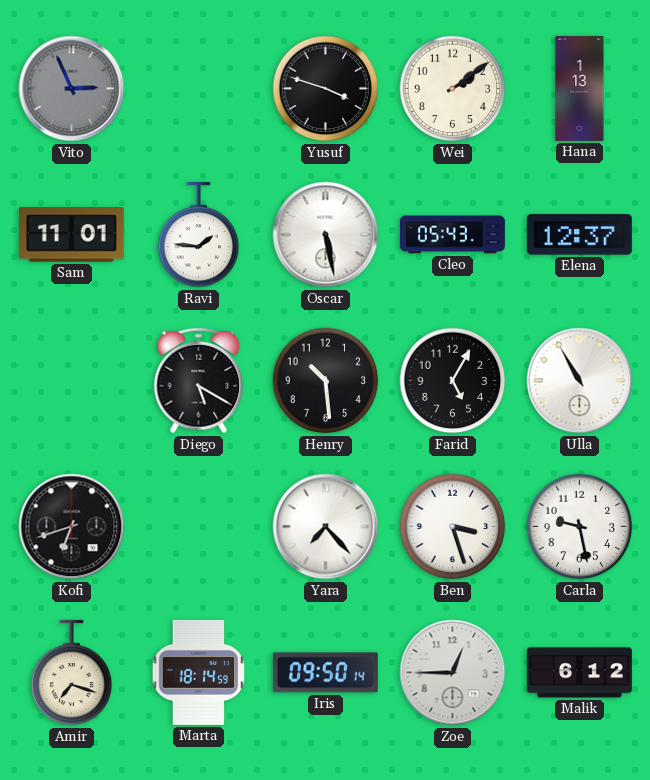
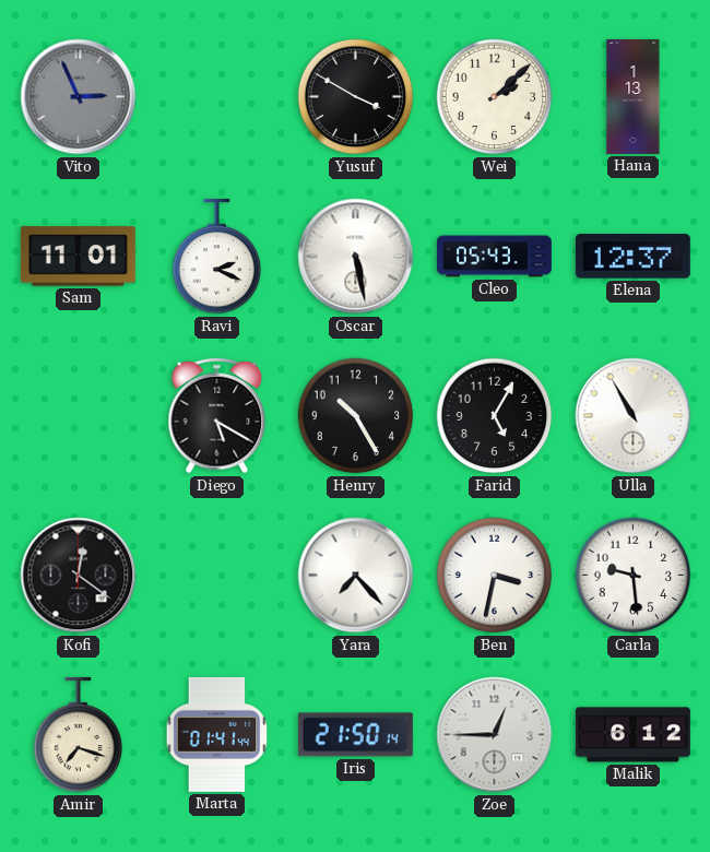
Yusuf: 3:48 -> 3:50
Wei: 2:09 -> 2:08
Ravi: 1:46 -> 2:19
Henry: 10:29 -> 10:25
Kofi: 6:42 -> 12:21
Ben: 3:27 -> 3:32
Carla: 9:28 -> 9:29
Marta: 18:14 -> 01:41
Iris: 09:50 -> 21:50
